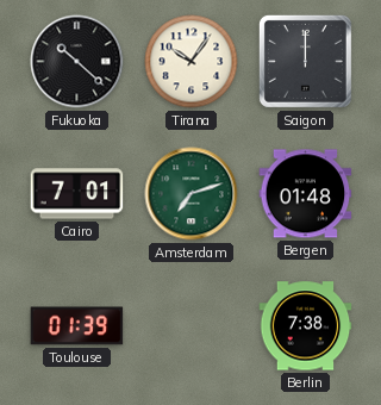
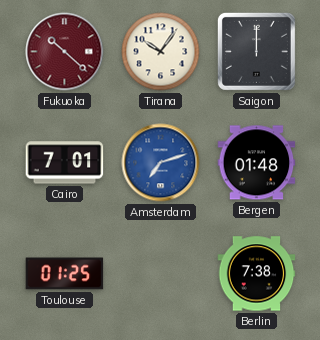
Fukuoka dial: black -> burgundy
Amsterdam dial: green -> blue
Toulouse: 01:39 -> 01:25
